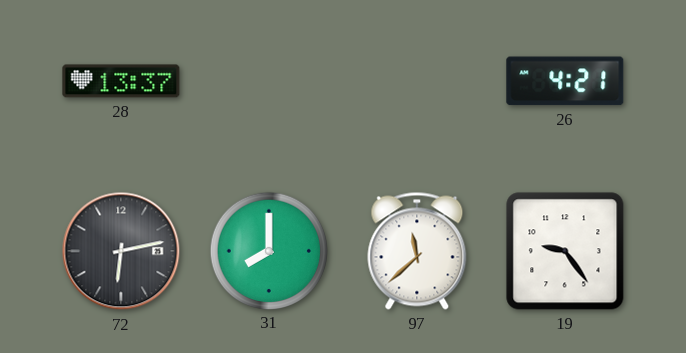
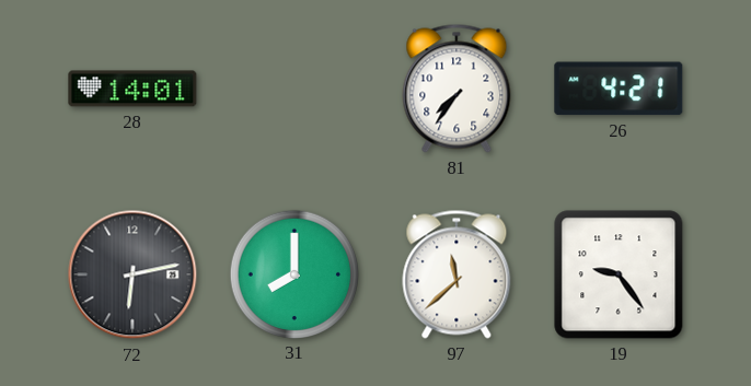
28: 13:37 -> 14:01
81: none -> 7:36
